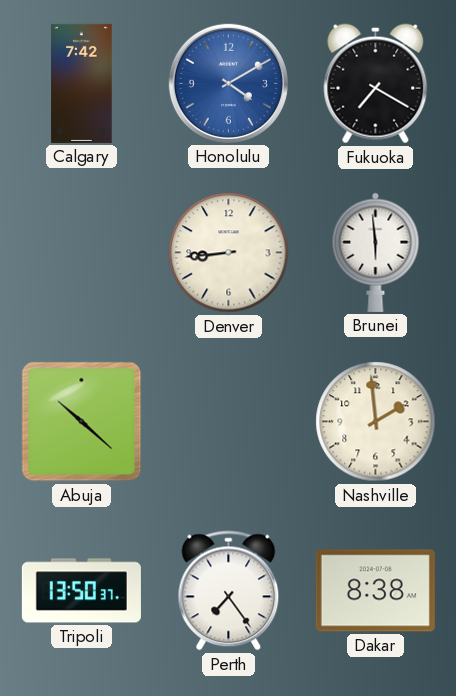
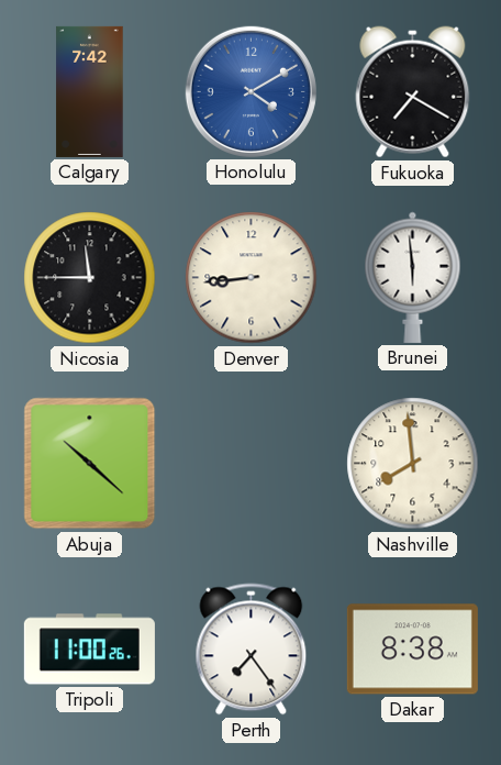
Nicosia: none -> 11:45
Nashville: 1:59 -> 7:59
Tripoli: 13:50 -> 11:00
